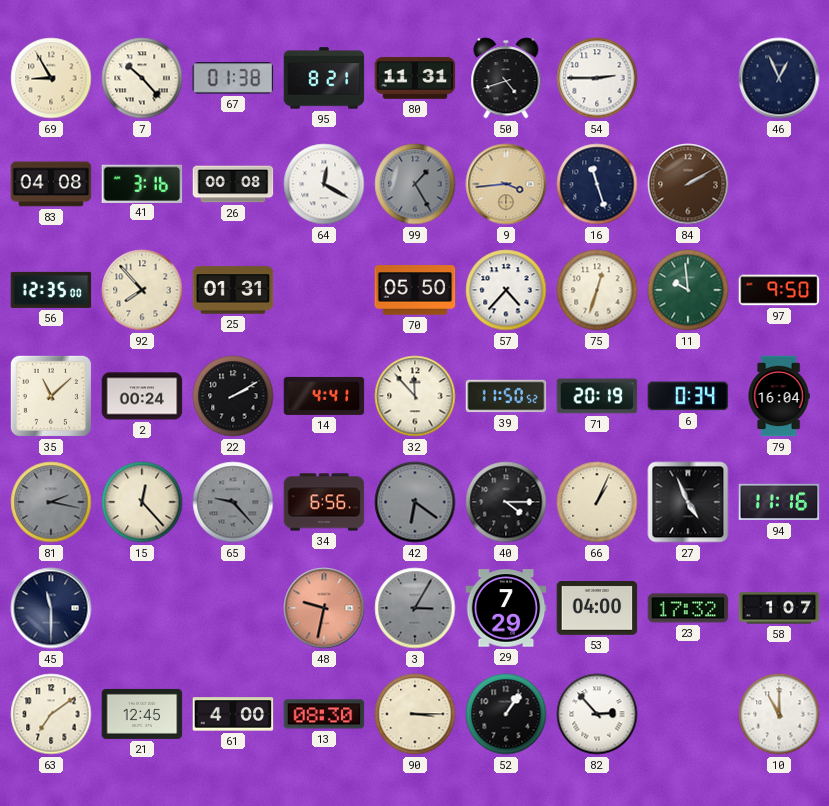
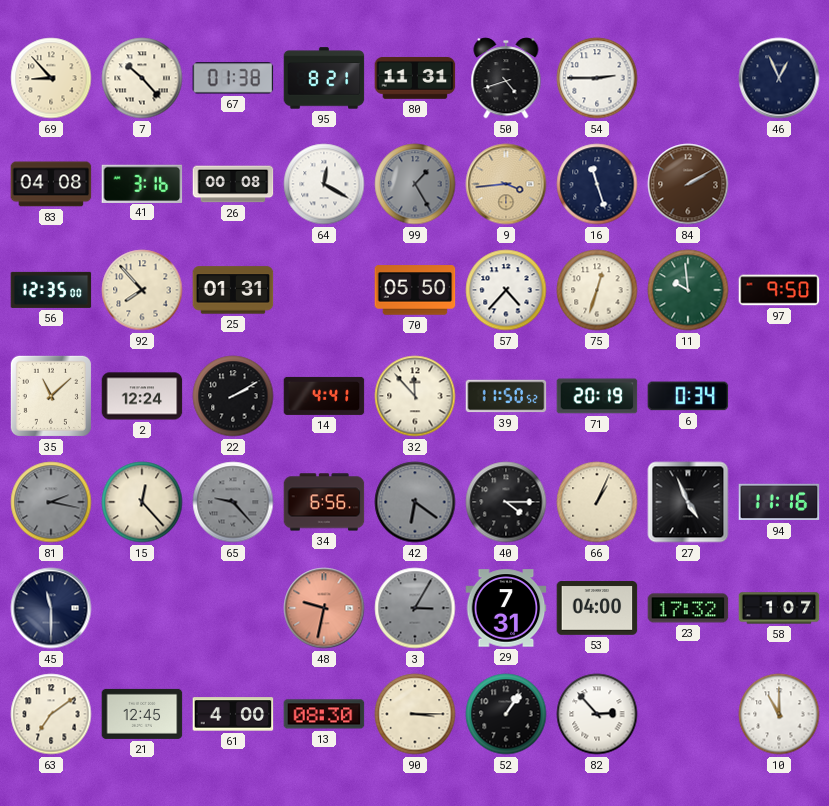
69: 8:55 -> 8:53
2: 00:24 -> 12:24
79: 16:04 -> none
29: 7:29 -> 7:31
